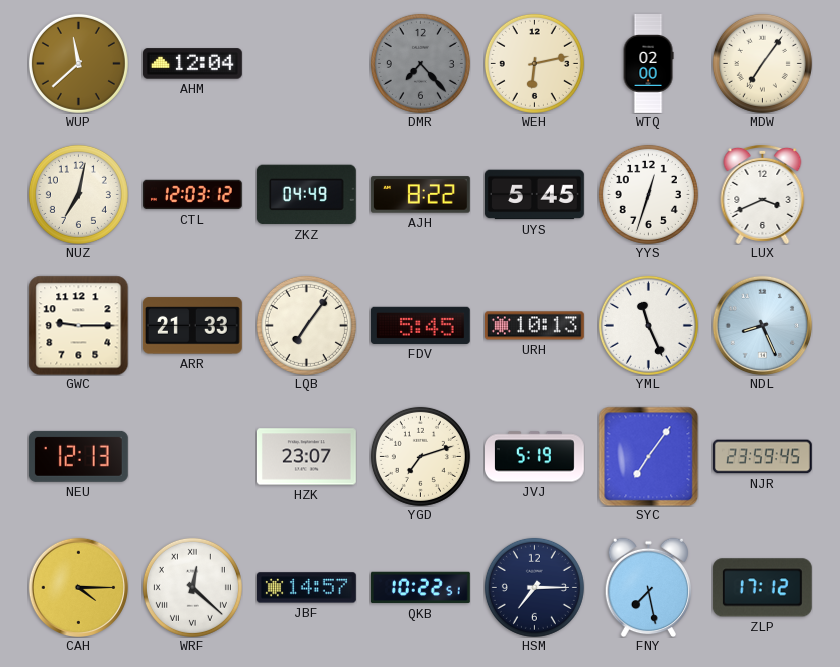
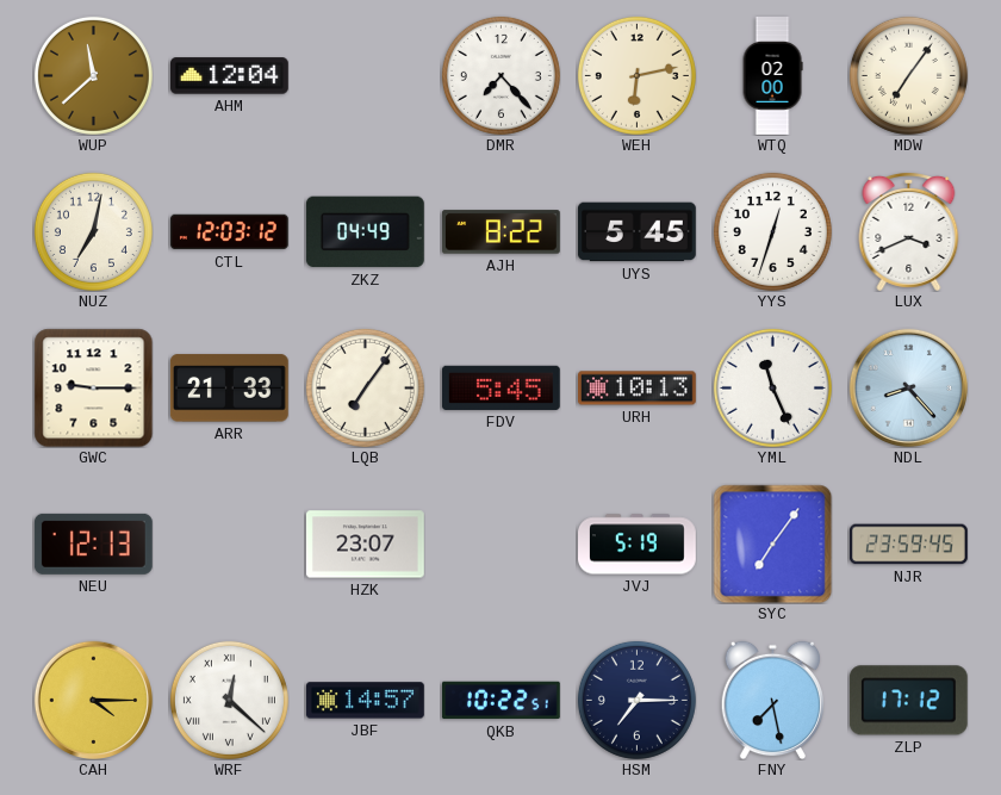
DMR dial: grey -> white
NDL: 8:26 -> 8:23
YGD: 7:12 -> none
